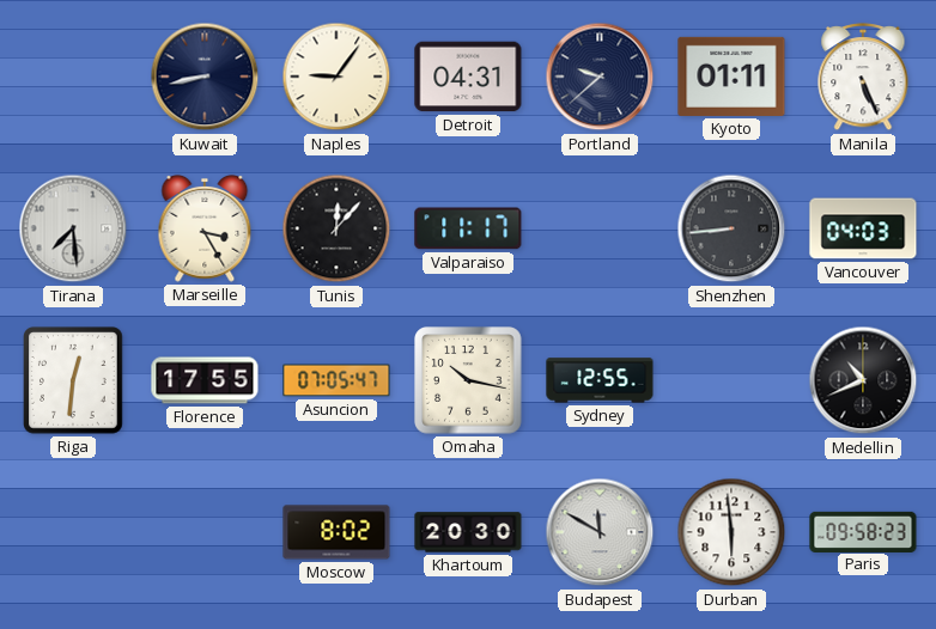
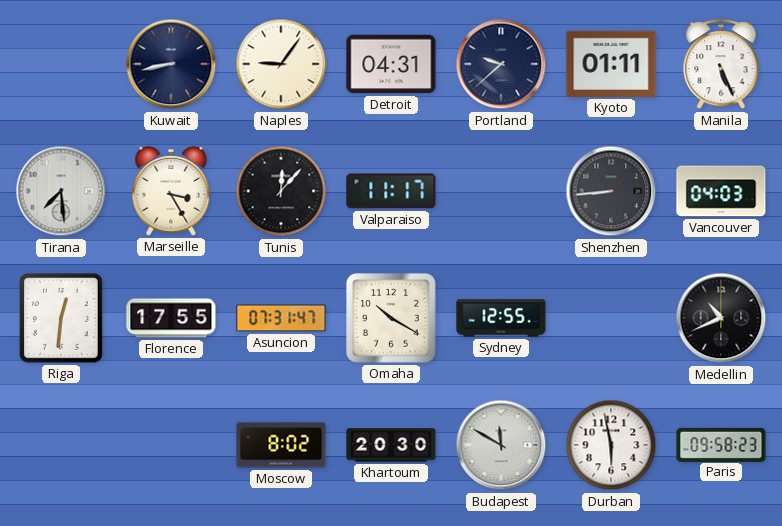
Asuncion: 07:05 -> 07:31
Omaha: 10:17 -> 10:20
Durban: 5:59 -> 5:58
